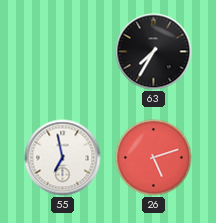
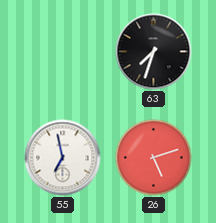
63: 7:35 -> 7:33
